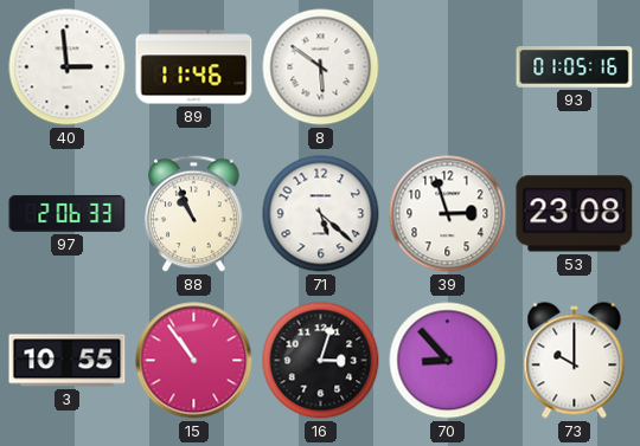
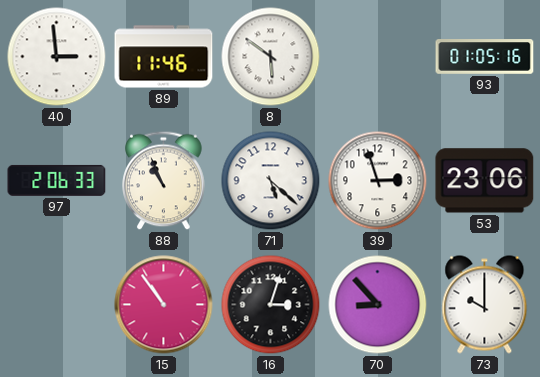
53: 23:08 -> 23:06
3: 10:55 -> none
